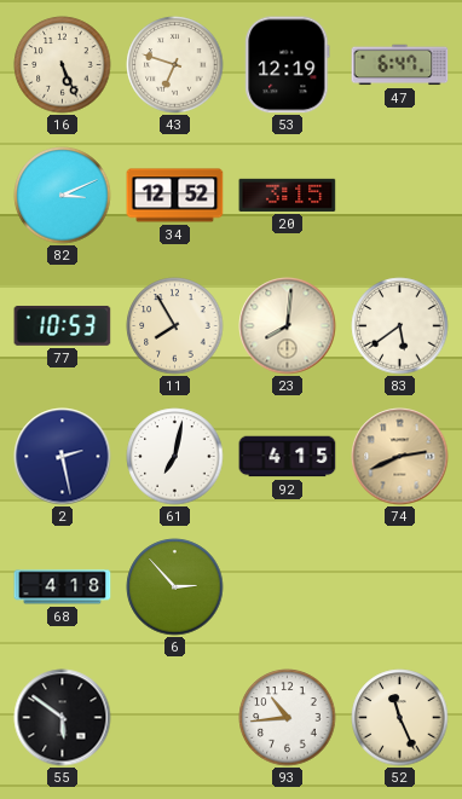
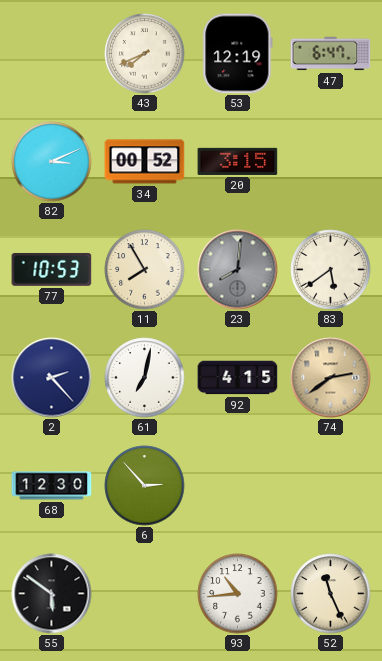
16: 5:26 -> none
43: 6:48 -> 7:41
34: 12:52 -> 00:52
23 dial: cream -> grey
2: 2:28 -> 2:23
74: 2:41 -> 2:39
68: 4:18 -> 12:30
